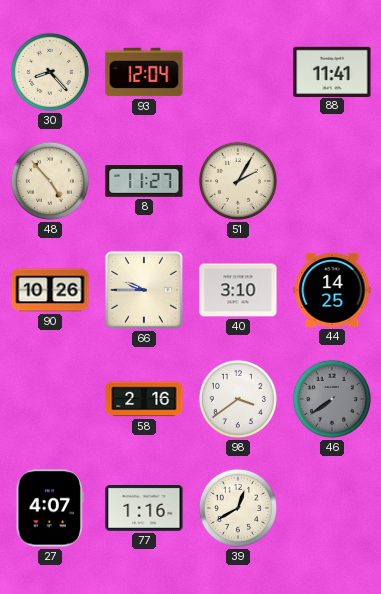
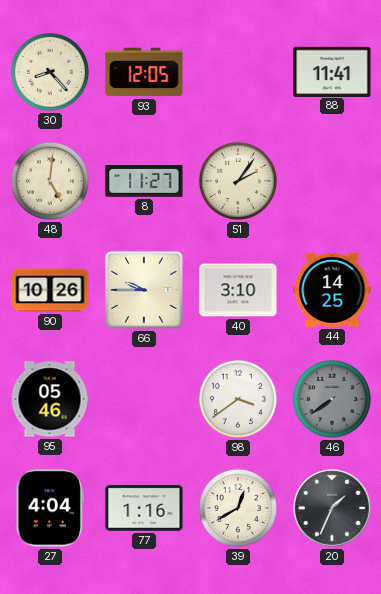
93: 12:04 -> 12:05
48: 4:53 -> 5:01
51: 2:05 -> 2:06
95: none -> 05:46
58: 2:16 -> none
27: 4:07 -> 4:04
20: none -> 1:34
